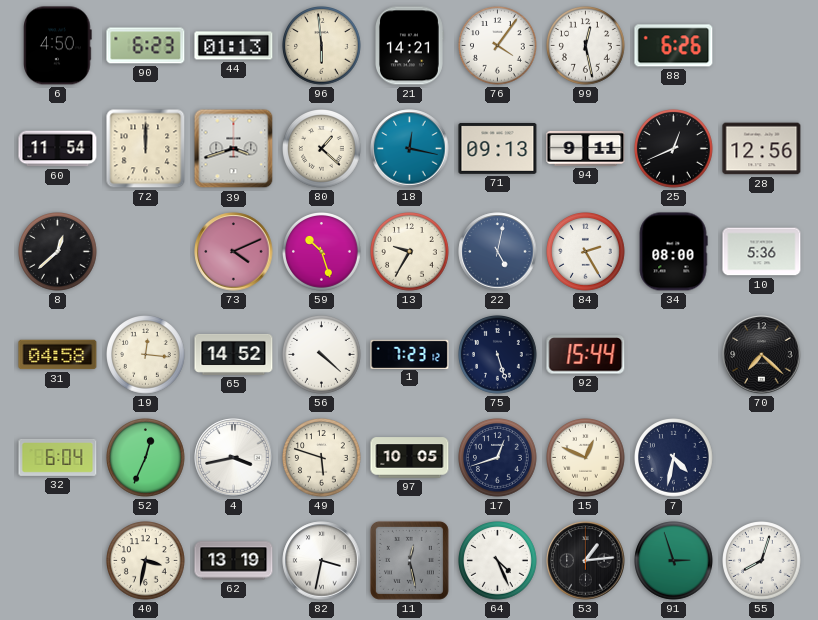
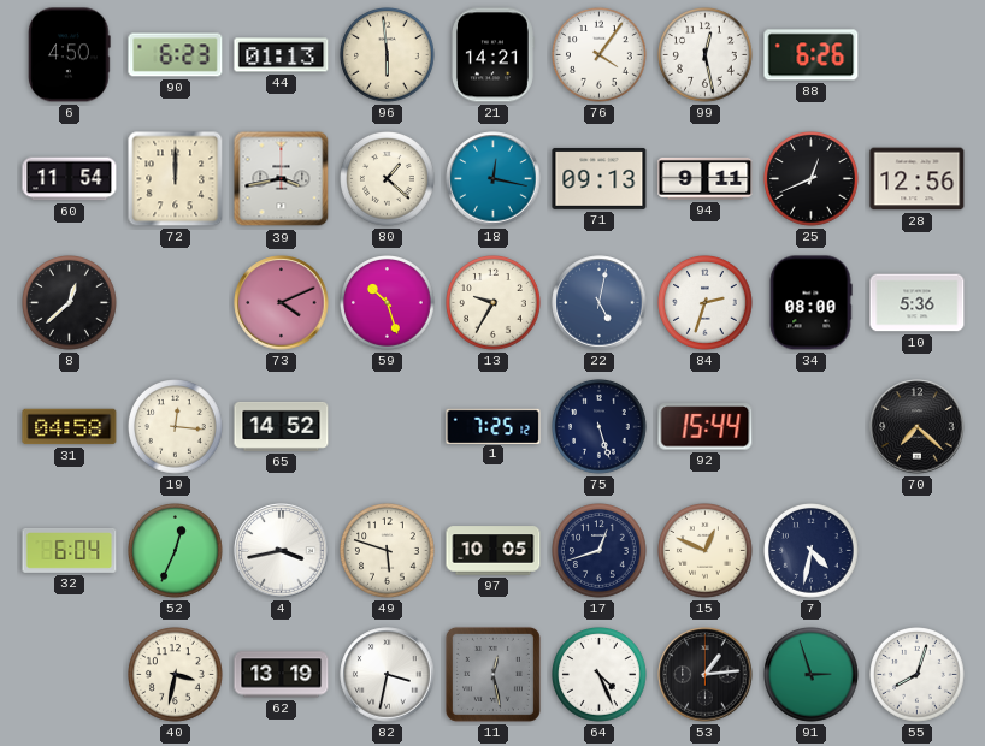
39: 3:42 -> 3:43
84: 2:25 -> 2:33
56: 4:22 -> none
1: 7:23 -> 7:25
